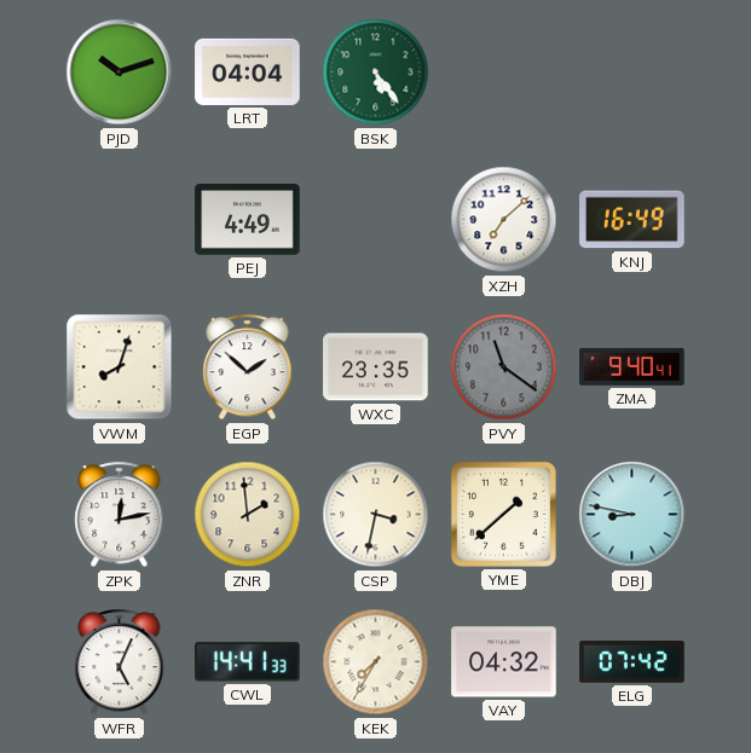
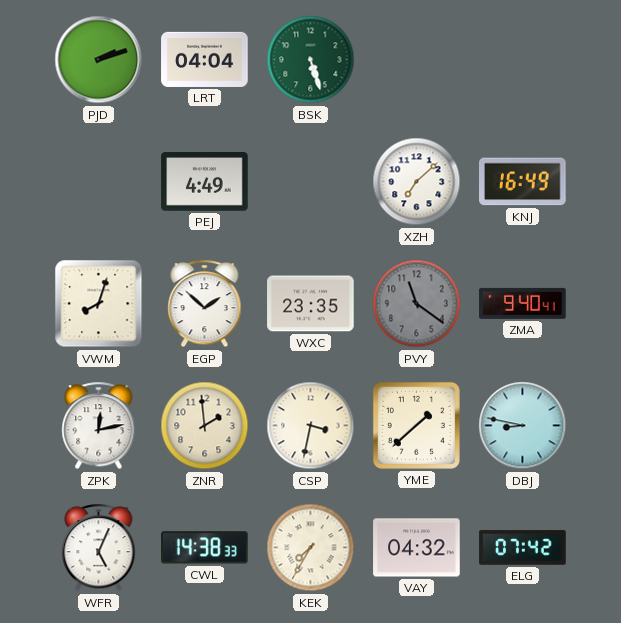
PJD: 10:12 -> 2:12
BSK: 5:24 -> 5:27
CWL: 14:41 -> 14:38
